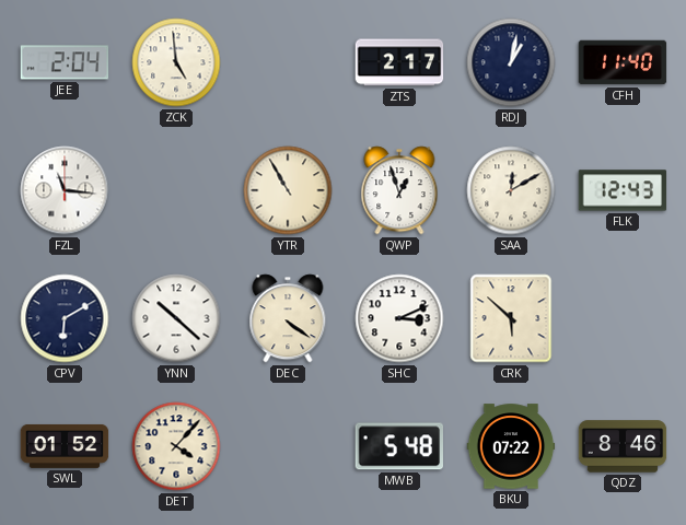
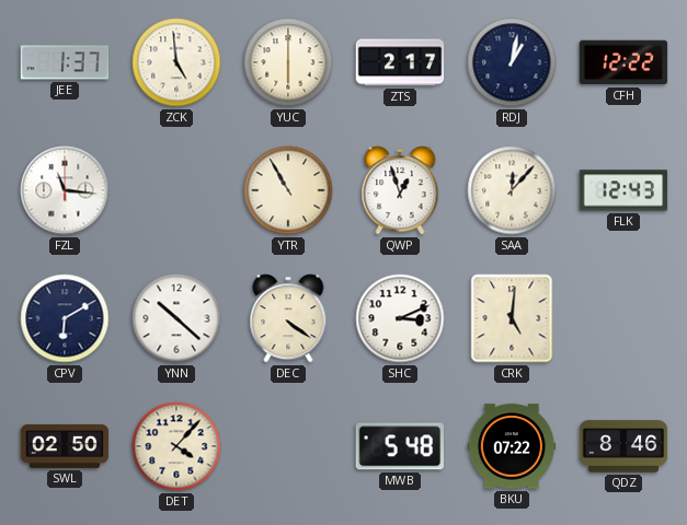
JEE: 2:04 -> 1:37
YUC: none -> 6:00
CFH: 11:40 -> 12:22
SAA: 12:10 -> 12:07
CRK: 5:52 -> 5:01
SWL: 01:52 -> 02:50
